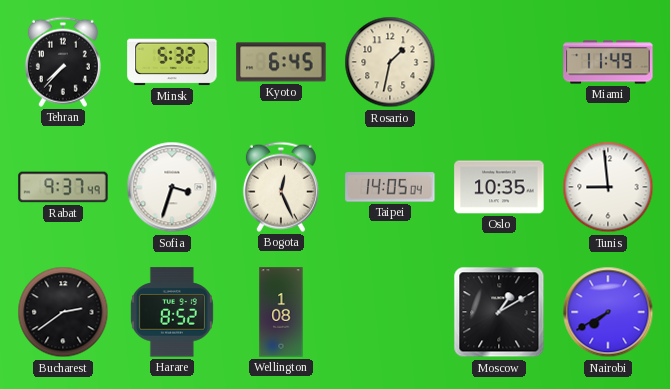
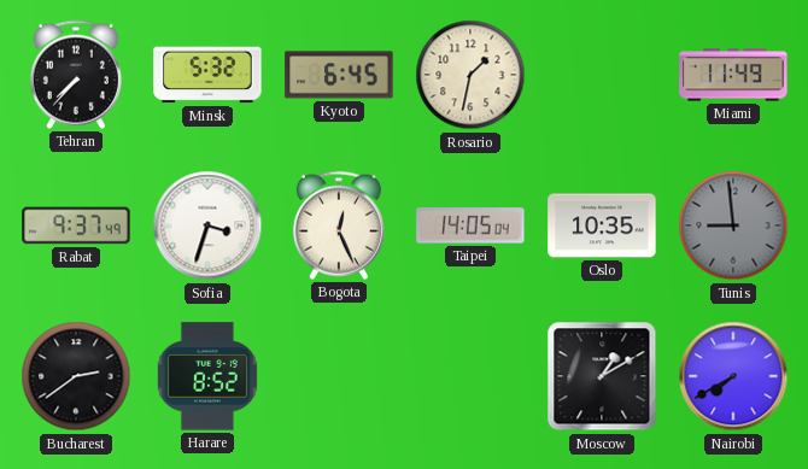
Tunis dial: white -> grey
Wellington: 1:08 -> none
